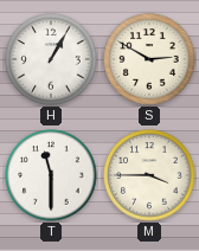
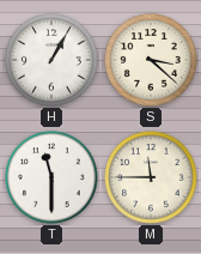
S: 2:50 -> 3:22
M: 3:45 -> 11:45
